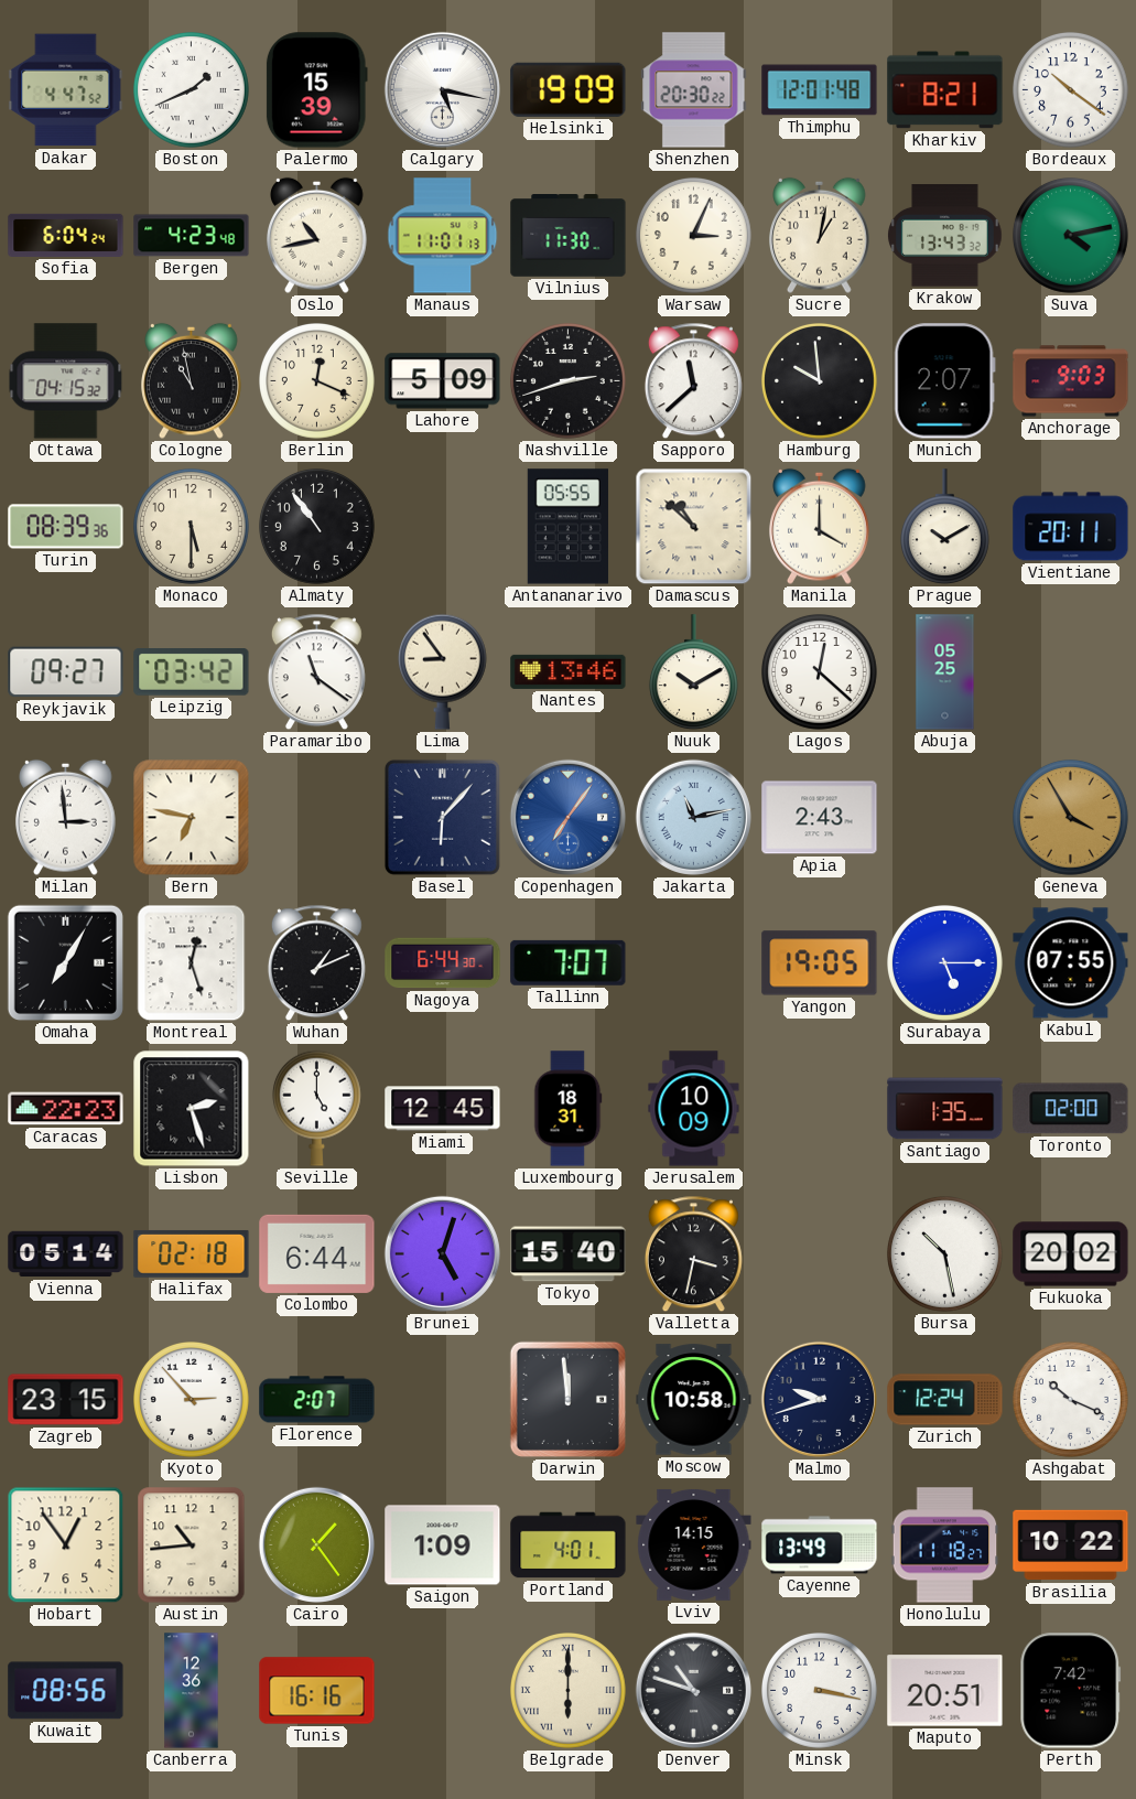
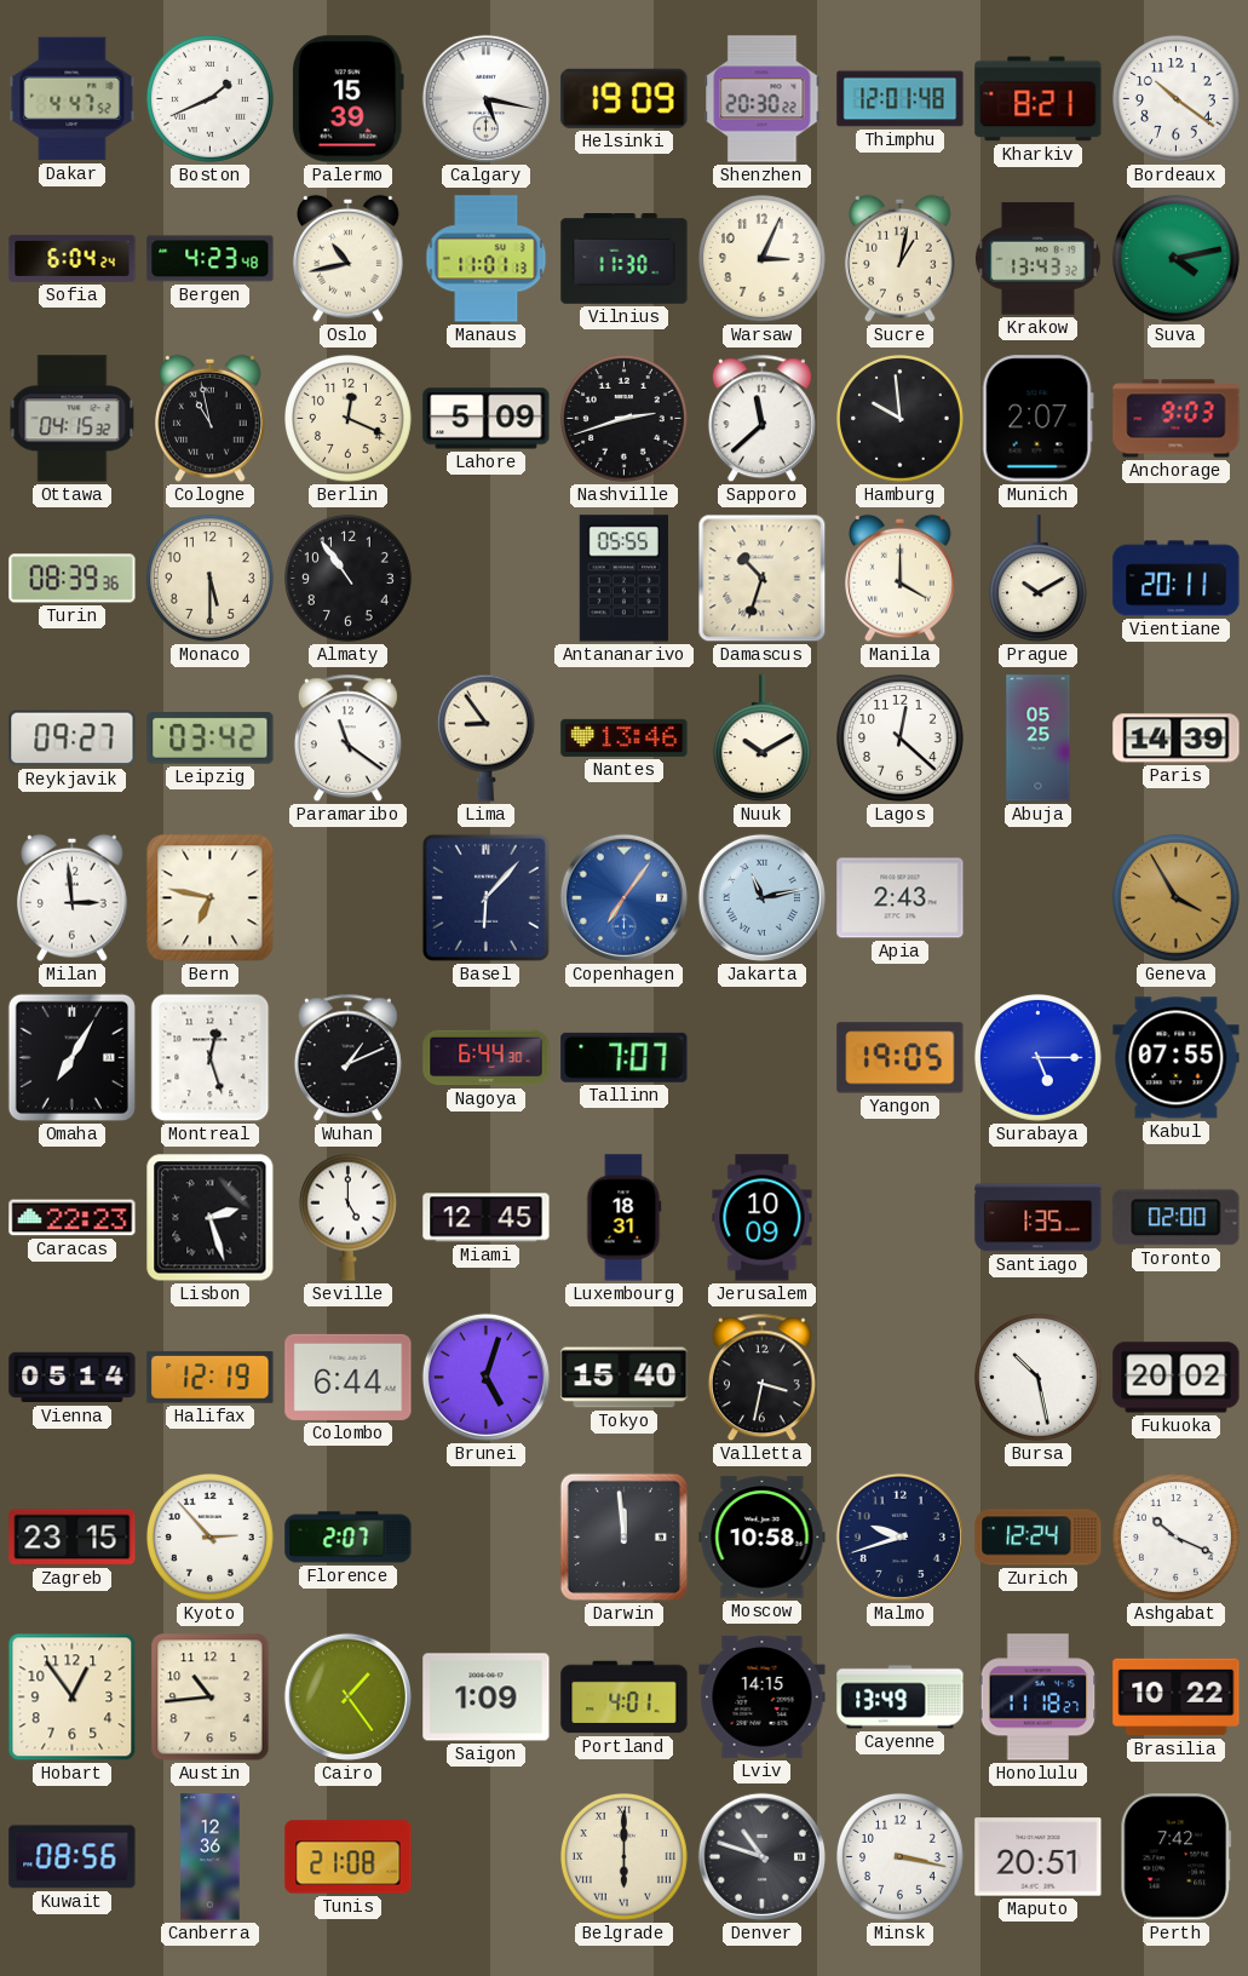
Damascus: 10:52 -> 10:33
Paris: none -> 14:39
Halifax: 02:18 -> 12:19
Tunis: 16:16 -> 21:08
